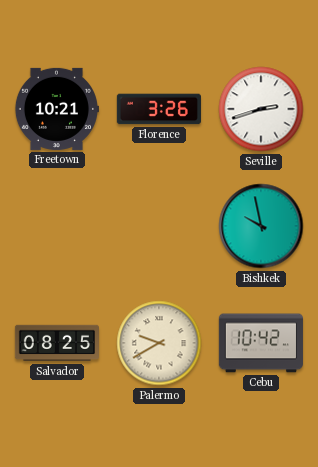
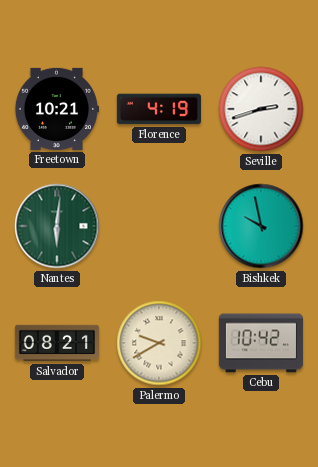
Florence: 3:26 -> 4:19
Nantes: none -> 6:01
Salvador: 08:25 -> 08:21
